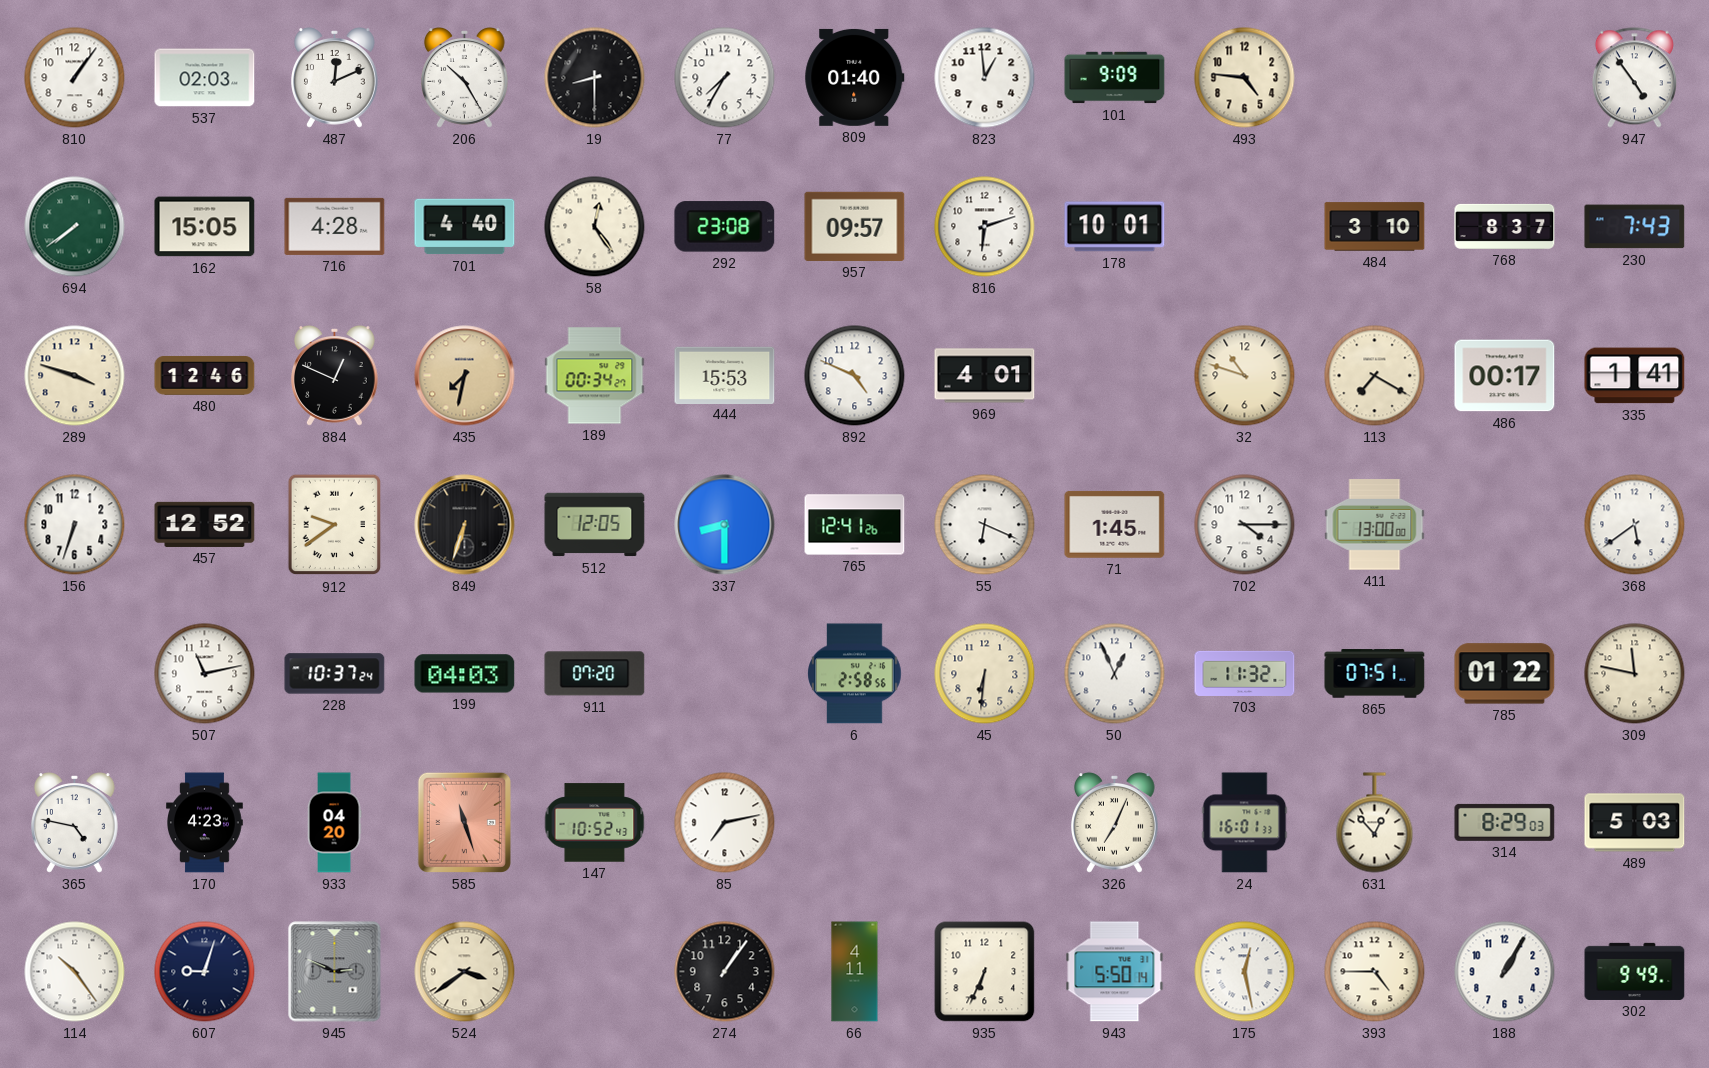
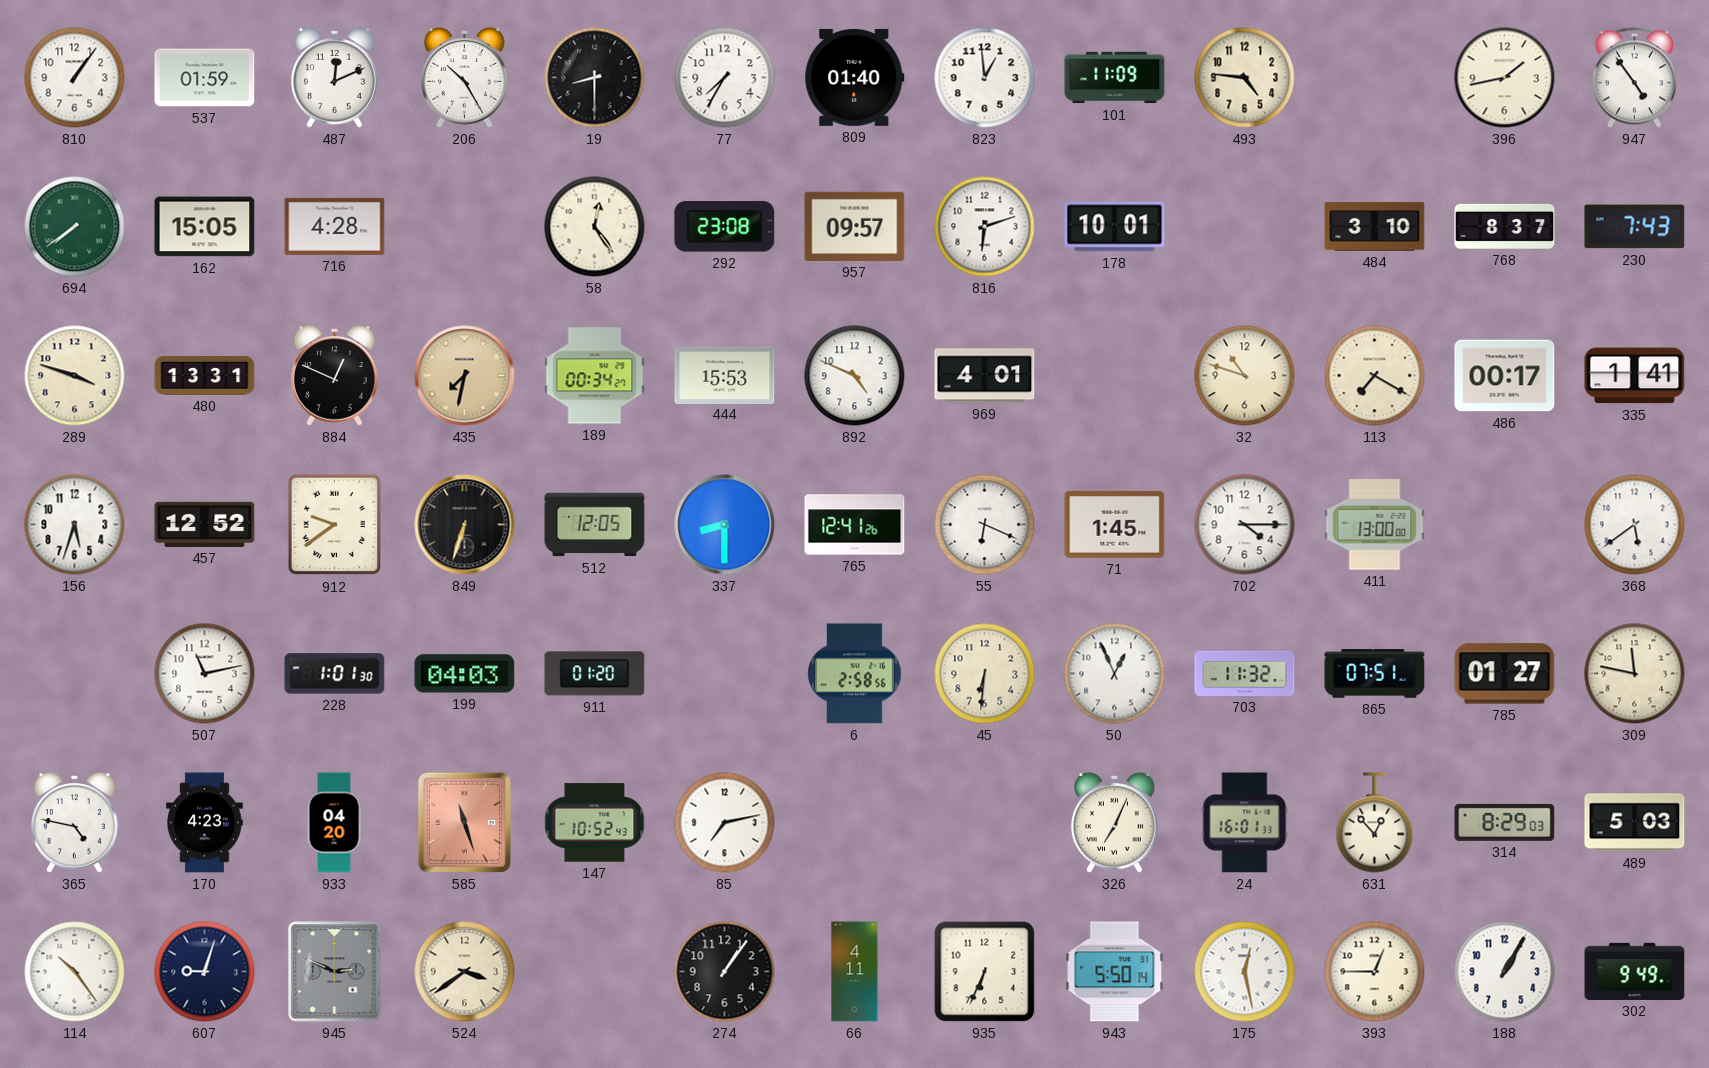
537: 02:03 -> 01:59
101: 9:09 -> 11:09
396: none -> 1:43
701: 4:40 -> none
480: 12:46 -> 13:31
156: 6:33 -> 5:33
228: 10:37 -> 1:01
911: 07:20 -> 01:20
785: 01:22 -> 01:27
393: 4:45 -> 12:45
